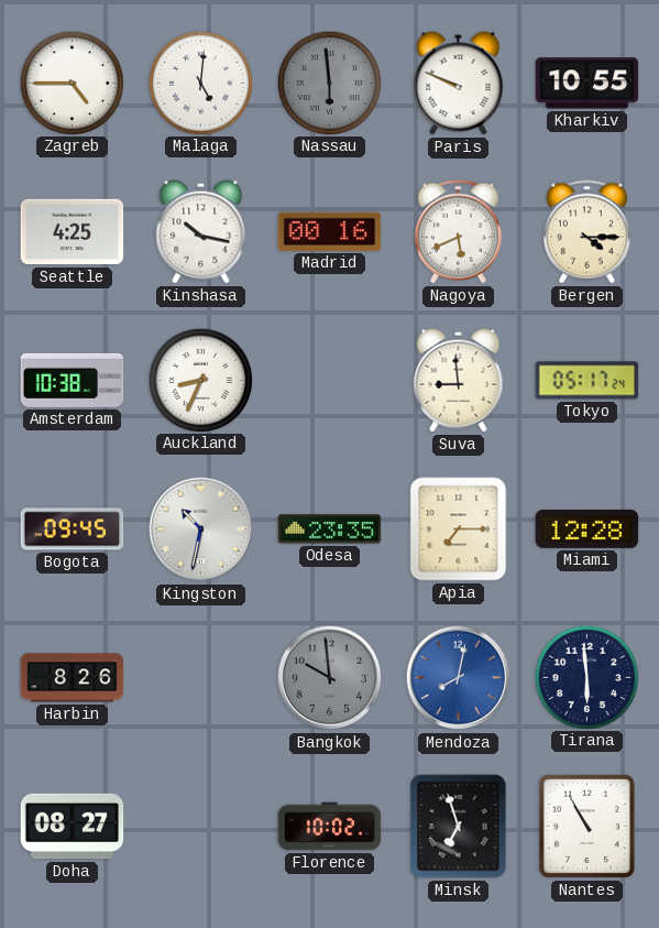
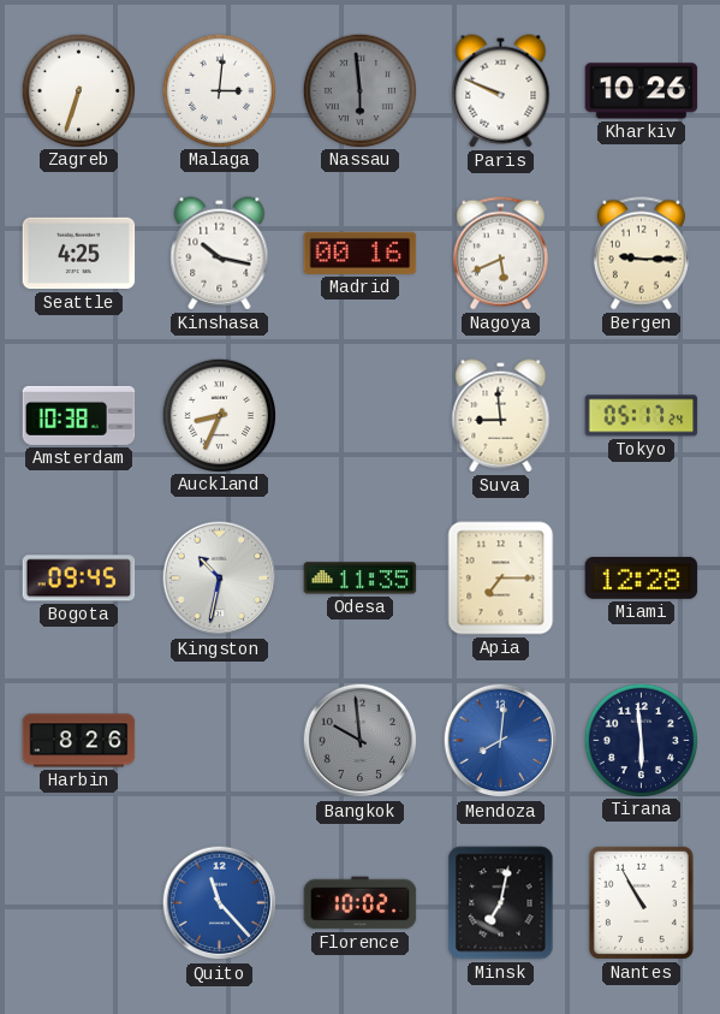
Zagreb: 4:45 -> 6:33
Malaga: 5:01 -> 3:01
Kharkiv: 10:55 -> 10:26
Bergen: 4:15 -> 9:15
Odesa: 23:35 -> 11:35
Mendoza: 8:02 -> 8:01
Doha: 08:27 -> none
Quito: none -> 11:23
Minsk: 6:57 -> 7:02
